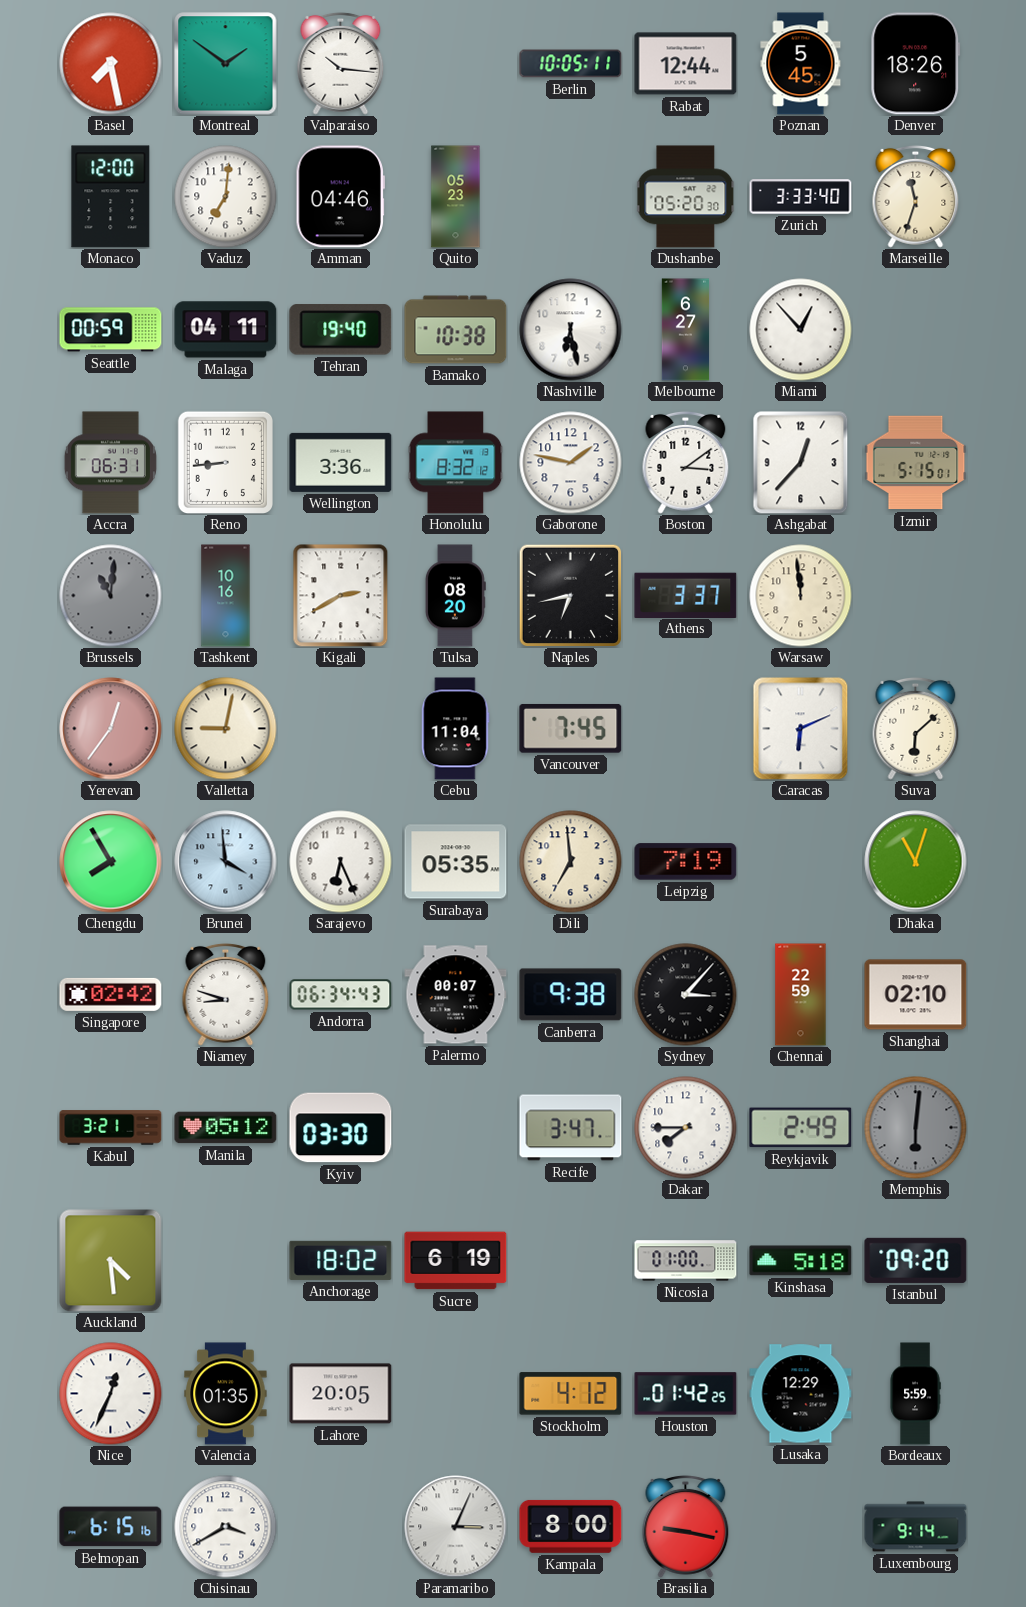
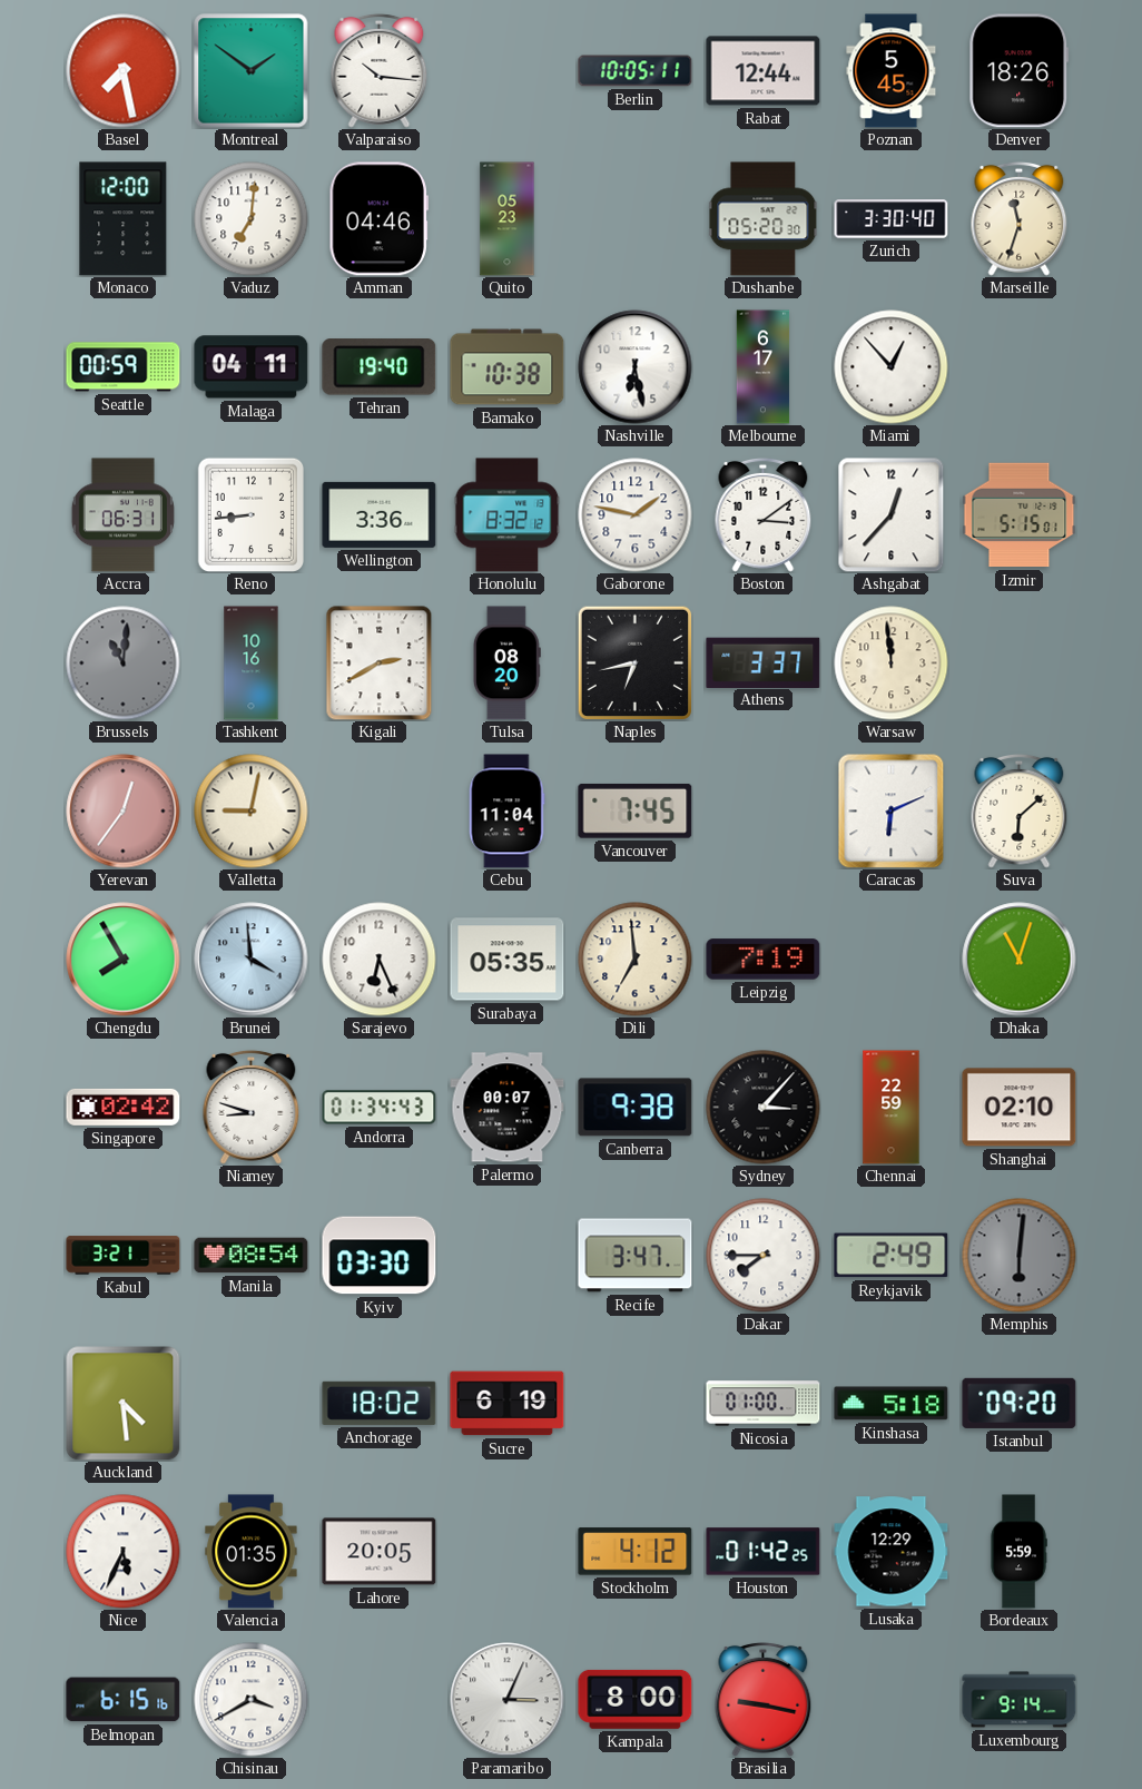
Zurich: 3:33 -> 3:30
Melbourne: 6:27 -> 6:17
Andorra: 06:34 -> 01:34
Manila: 05:12 -> 08:54
Nice: 12:34 -> 5:34
